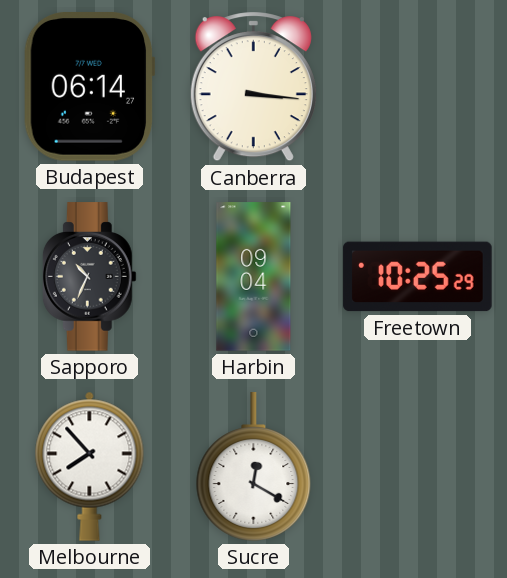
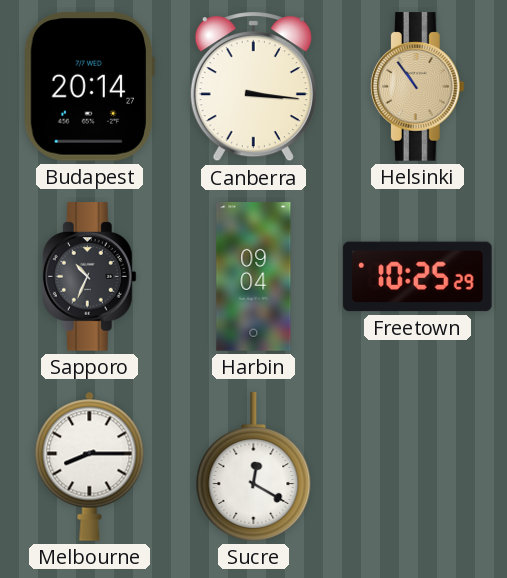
Budapest: 06:14 -> 20:14
Helsinki: none -> 10:54
Melbourne: 7:53 -> 8:15
